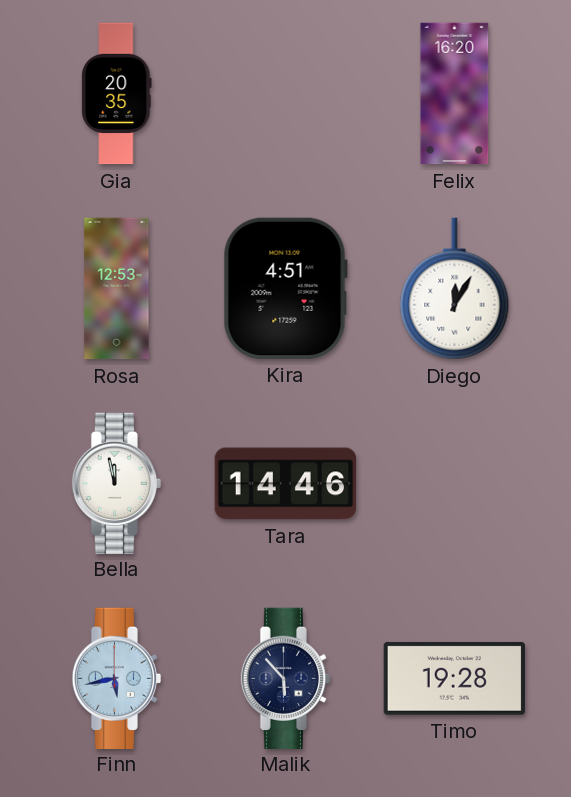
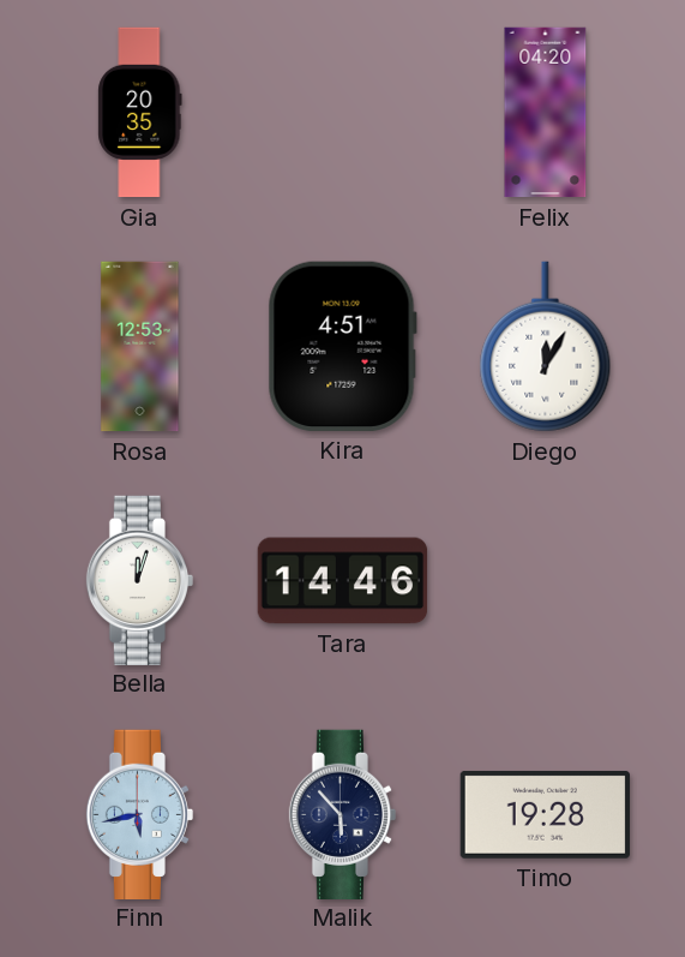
Felix: 16:20 -> 04:20
Bella: 11:58 -> 12:03
